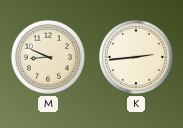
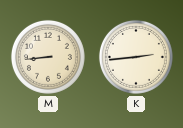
M: 8:49 -> 8:44
